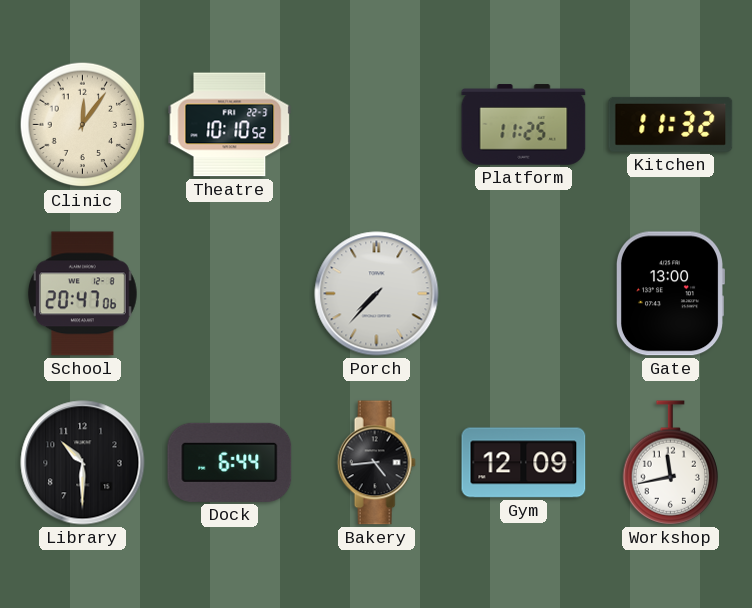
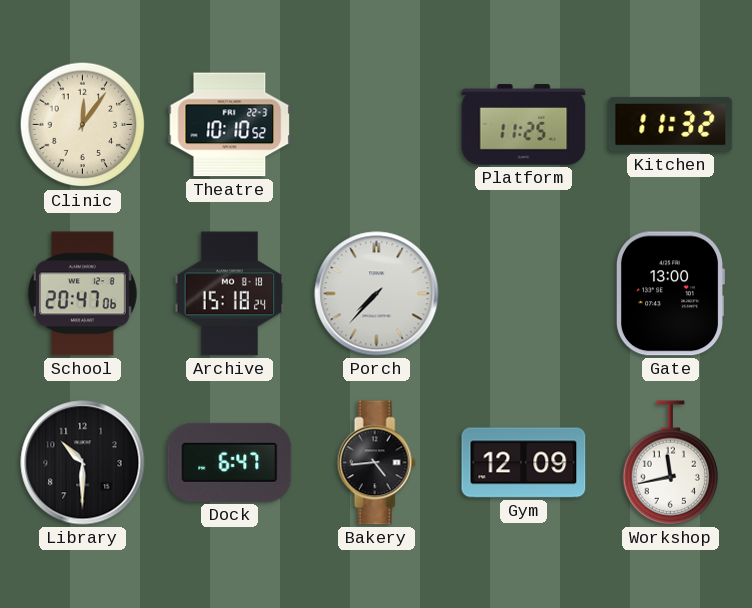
Archive: none -> 15:18
Dock: 6:44 -> 6:47
